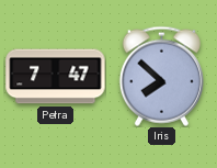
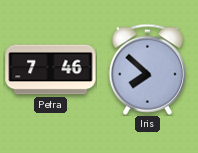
Petra: 7:47 -> 7:46
